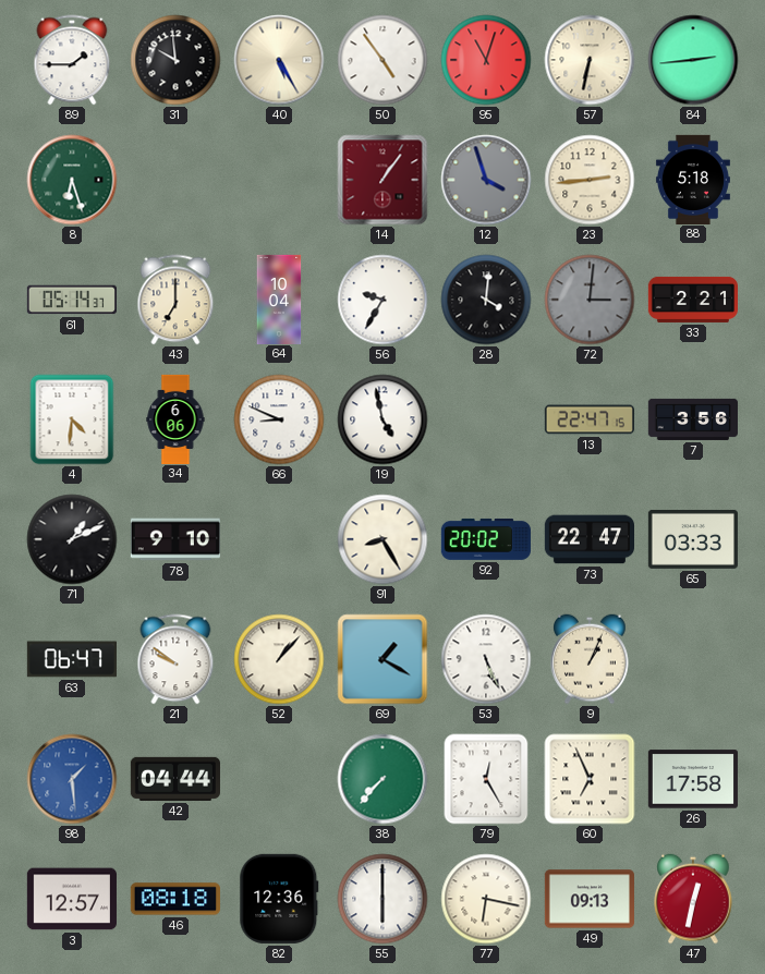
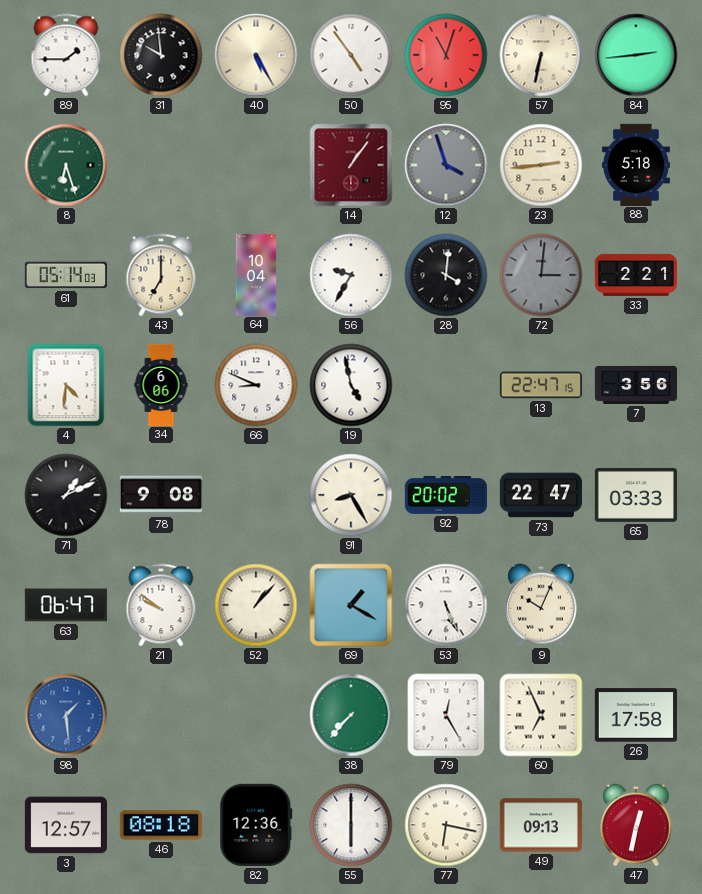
61: 05:14:37 -> 05:14:03
78: 9:10 -> 9:08
9: 1:04 -> 10:04
42: 04:44 -> none
